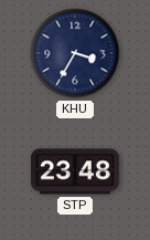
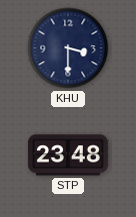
KHU: 3:35 -> 3:30
